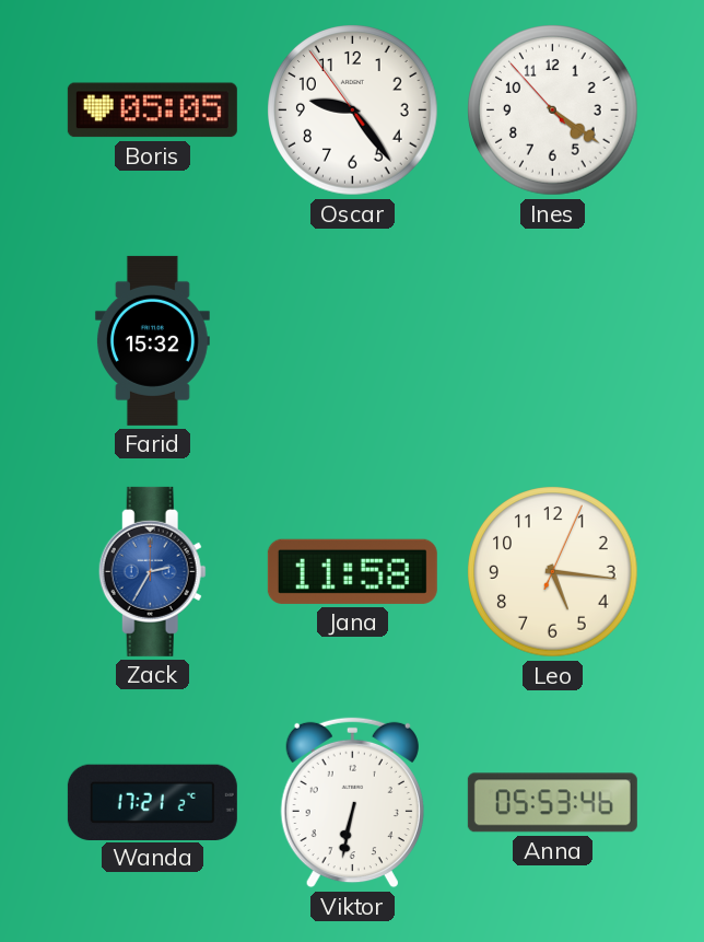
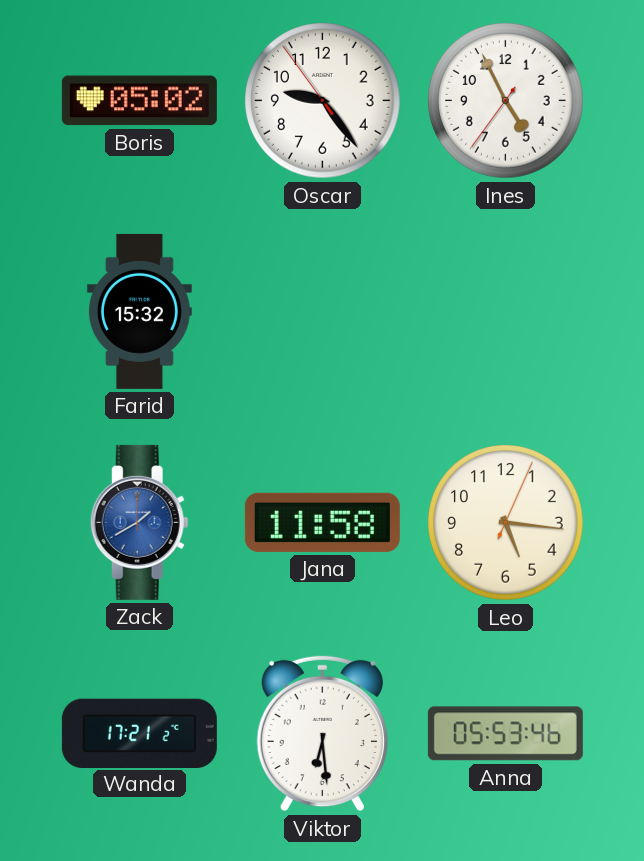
Boris: 05:05 -> 05:02
Ines: 4:20 -> 4:55
Zack: 2:35 -> 1:40
Viktor: 6:32 -> 6:29
